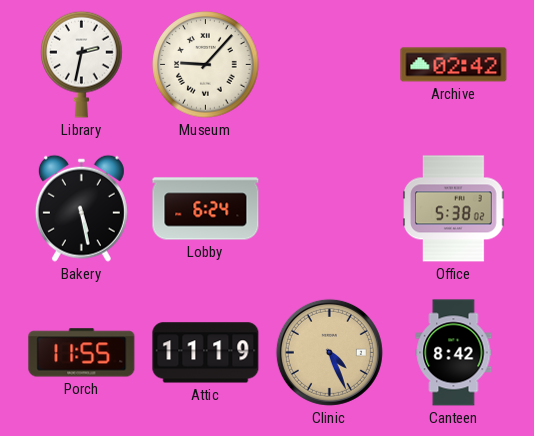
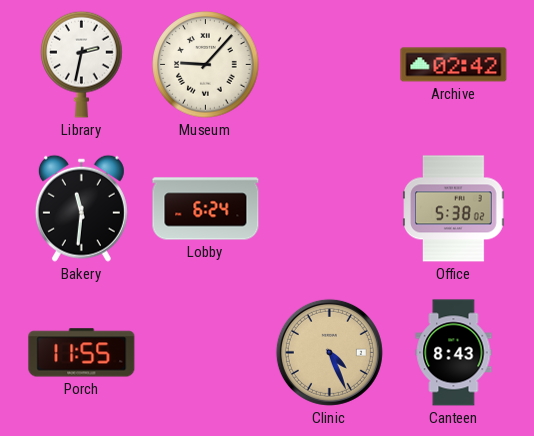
Bakery: 5:28 -> 11:31
Attic: 11:19 -> none
Canteen: 8:42 -> 8:43
